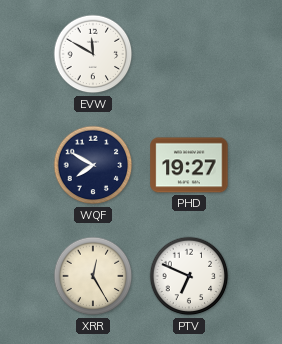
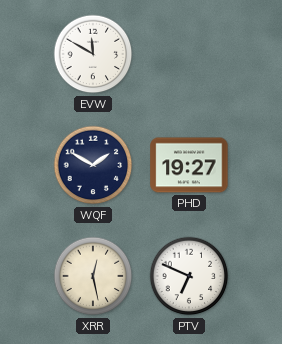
WQF: 7:50 -> 1:50
XRR: 12:25 -> 12:28
